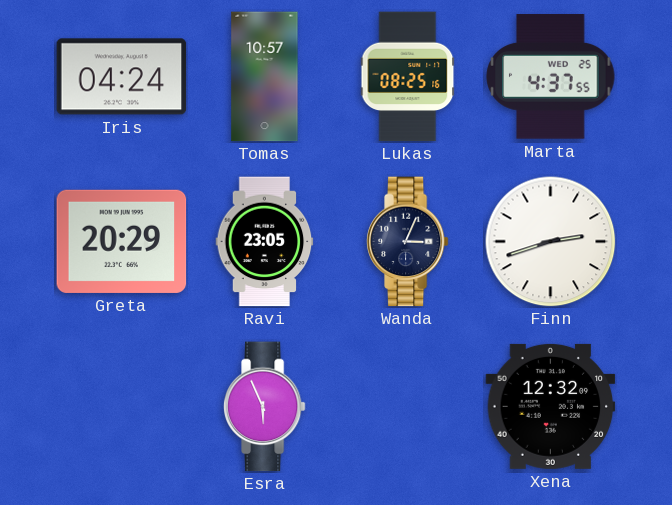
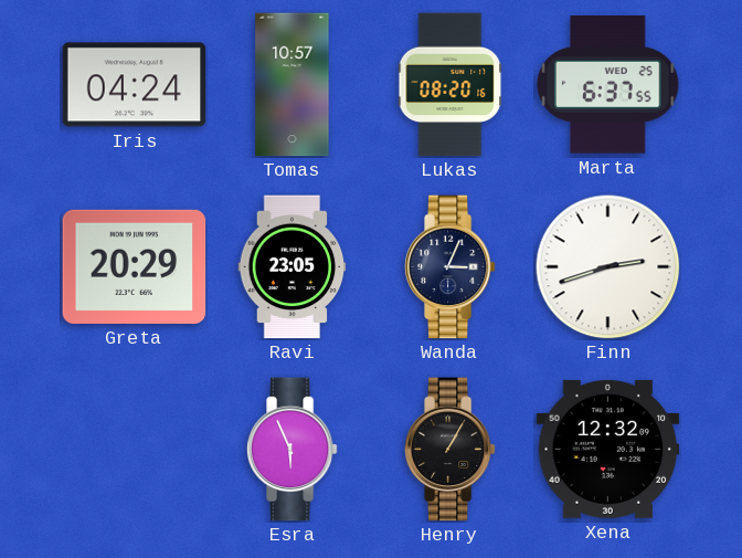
Lukas: 08:25 -> 08:20
Marta: 4:37 -> 6:37
Henry: none -> 1:05
